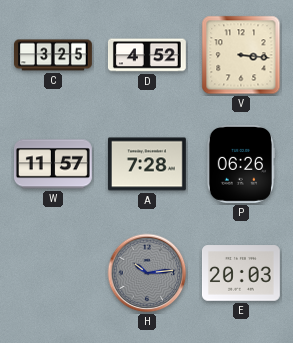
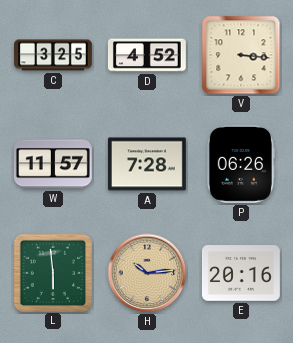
L: none -> 5:59
H dial: grey -> champagne
E: 20:03 -> 20:16
